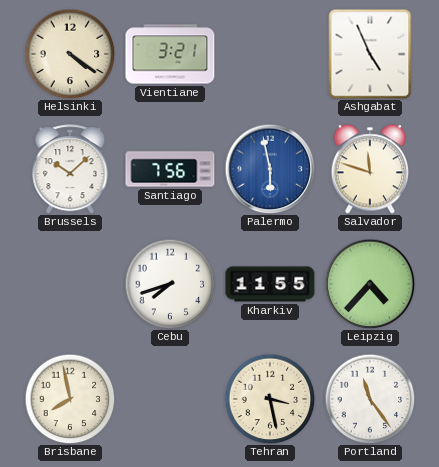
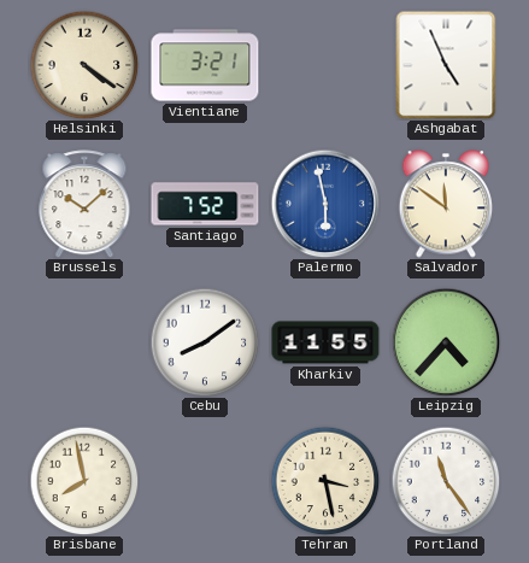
Santiago: 7:56 -> 7:52
Salvador: 11:48 -> 11:51
Cebu: 7:42 -> 8:09
